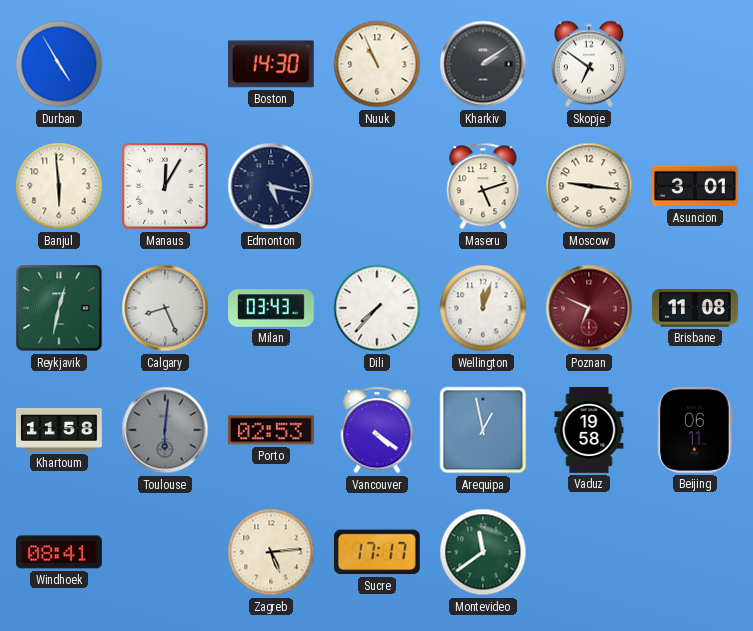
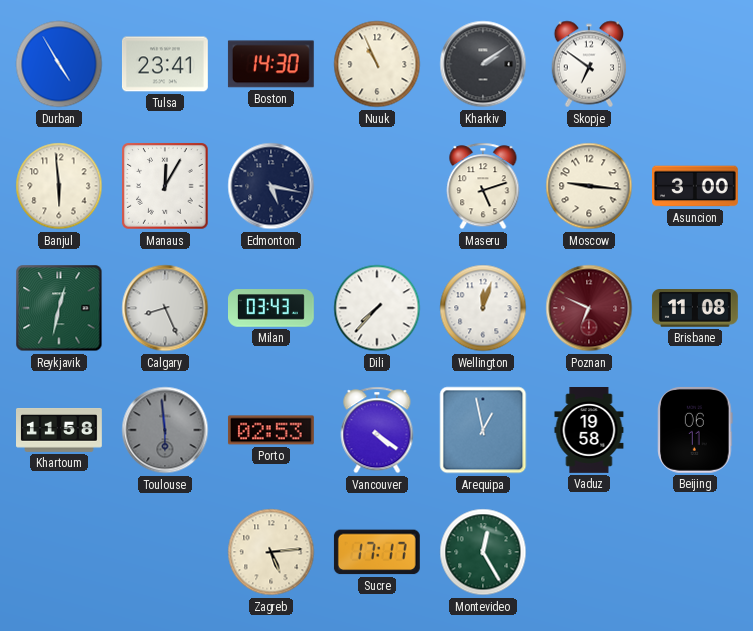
Tulsa: none -> 23:41
Asuncion: 3:01 -> 3:00
Toulouse: 6:01 -> 5:59
Windhoek: 08:41 -> none
Montevideo: 11:39 -> 12:25
